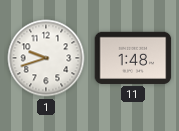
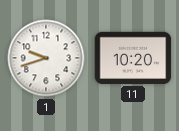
11: 1:48 -> 10:20
